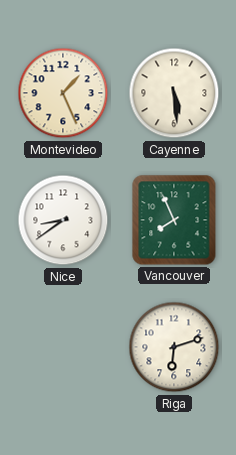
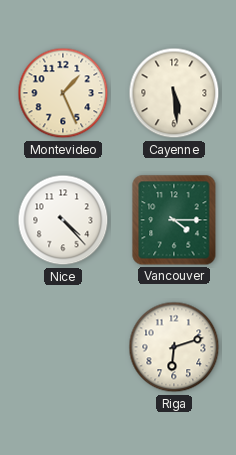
Nice: 8:39 -> 4:23
Vancouver: 7:56 -> 4:15
